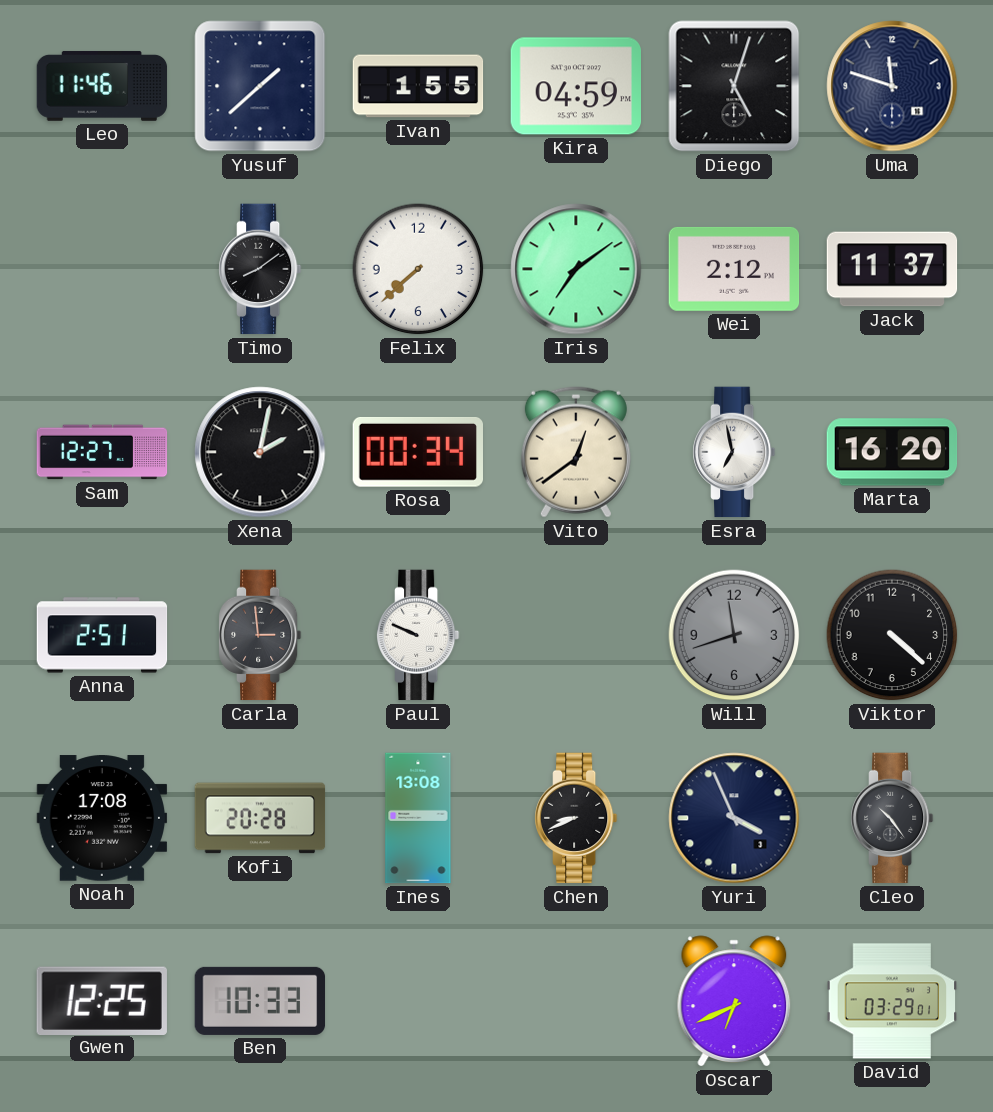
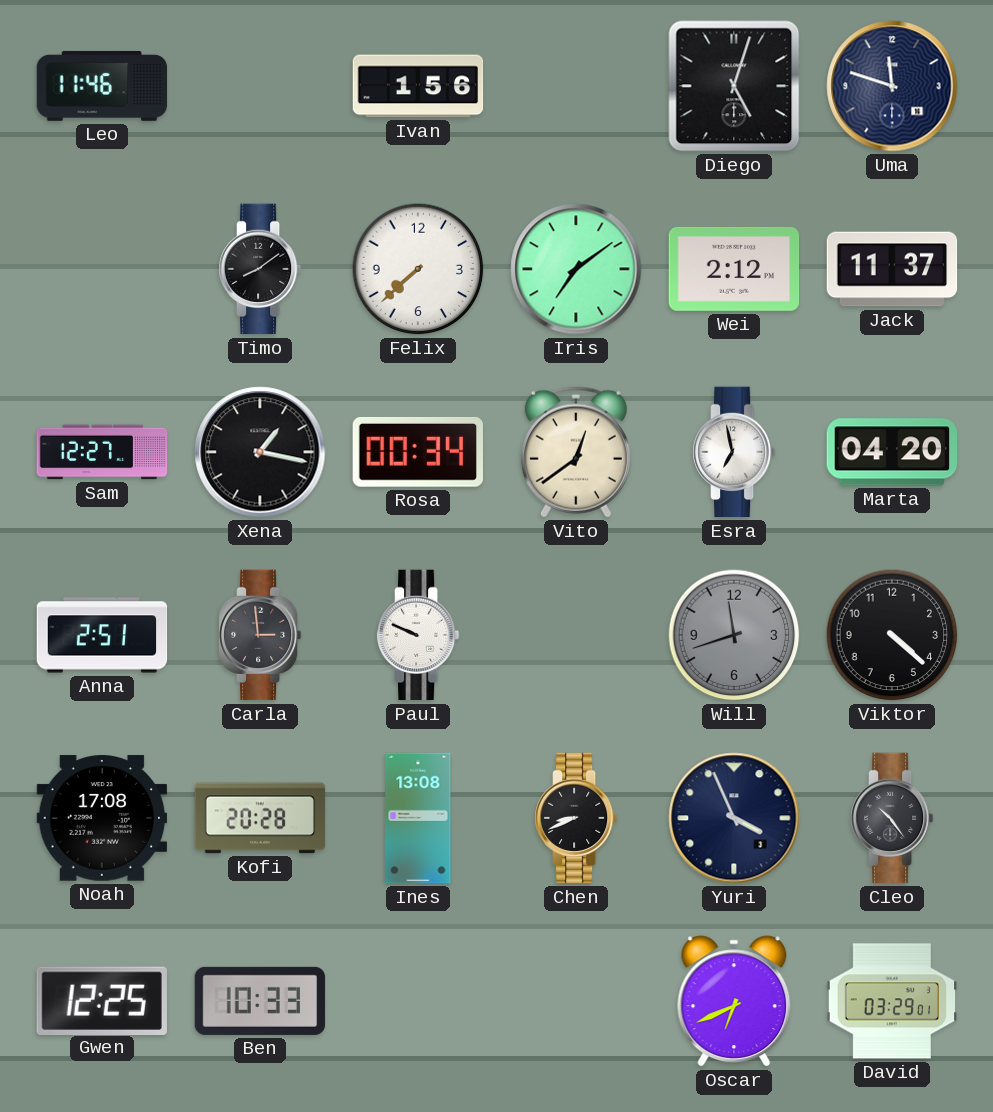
Yusuf: 1:38 -> none
Ivan: 1:55 -> 1:56
Kira: 04:59 -> none
Xena: 2:02 -> 1:17
Marta: 16:20 -> 04:20
